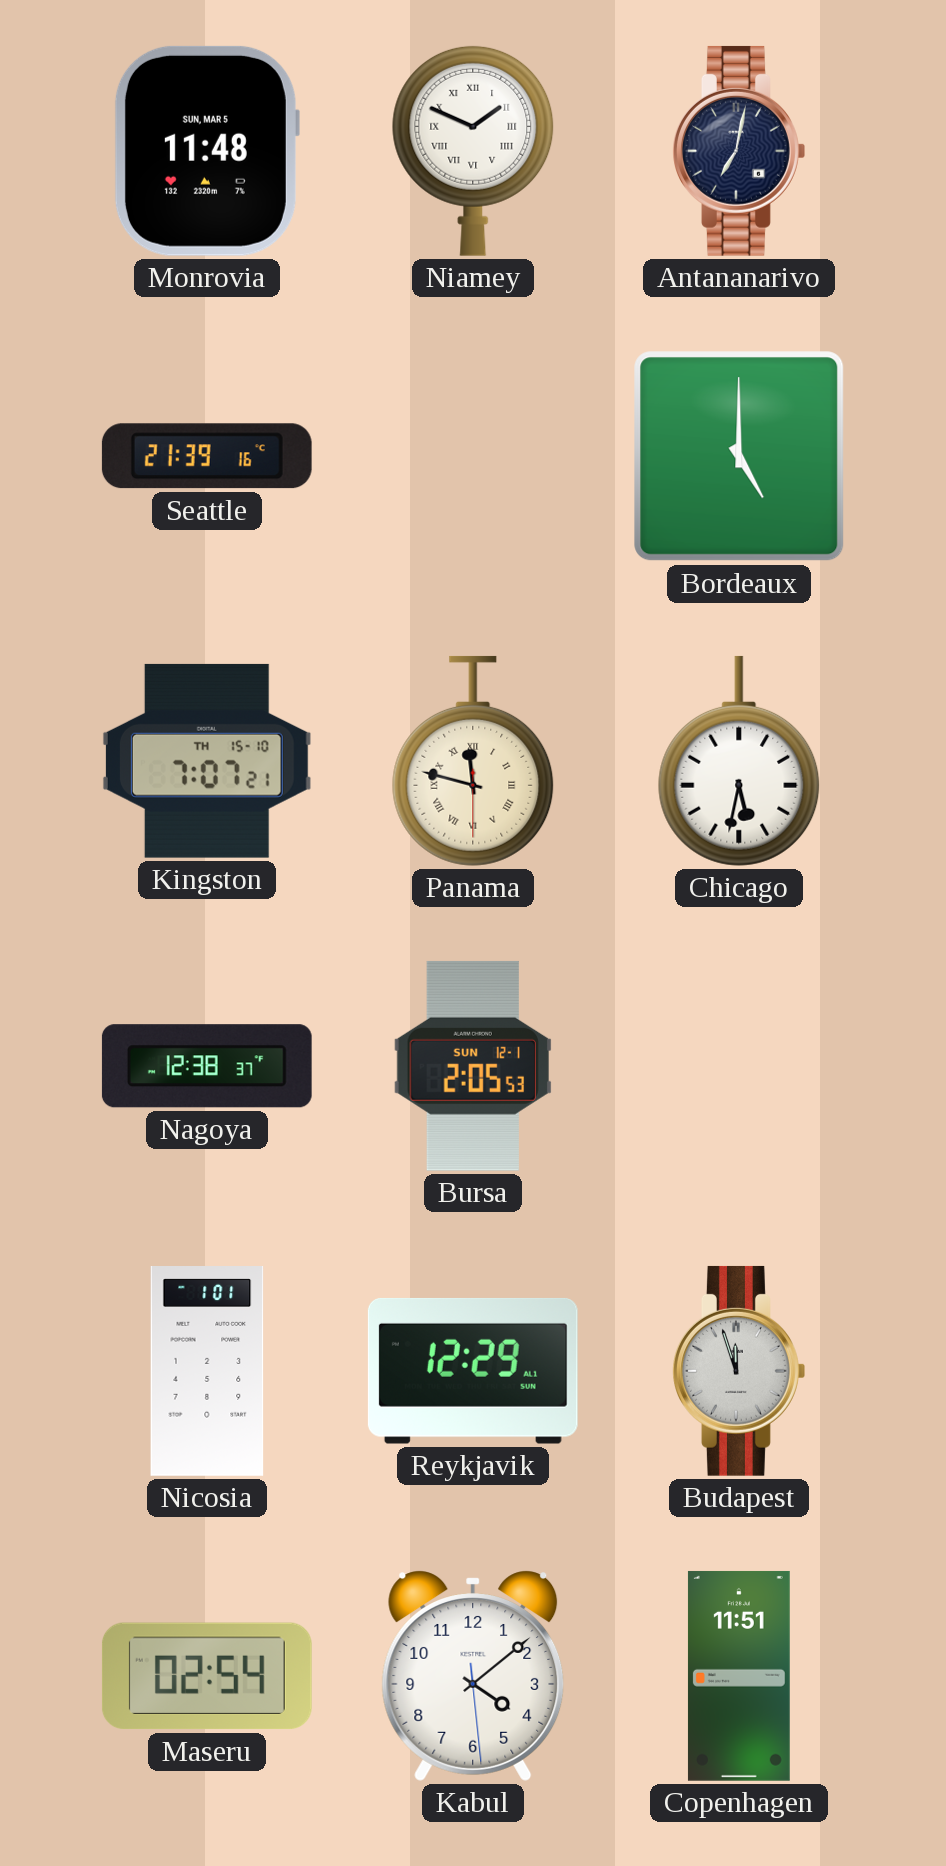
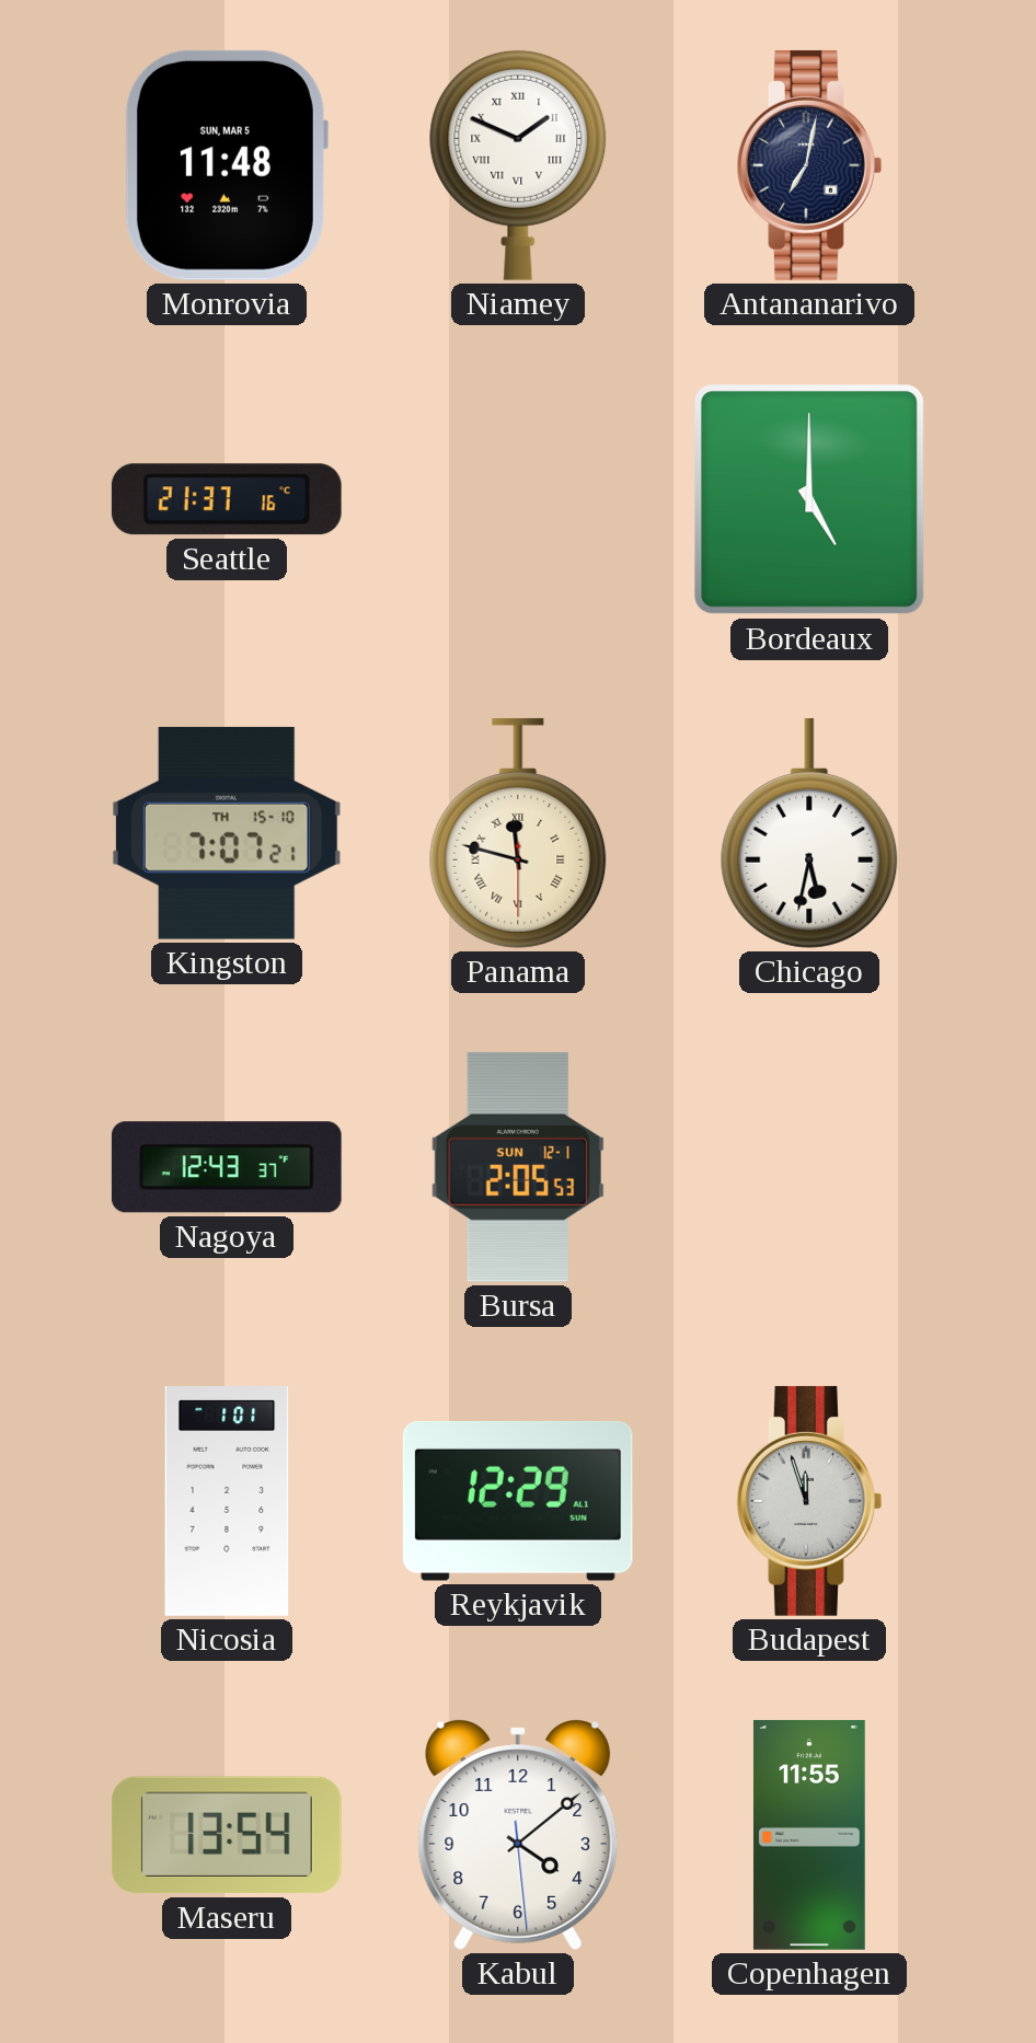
Seattle: 21:39 -> 21:37
Nagoya: 12:38 -> 12:43
Maseru: 02:54 -> 13:54
Copenhagen: 11:51 -> 11:55
